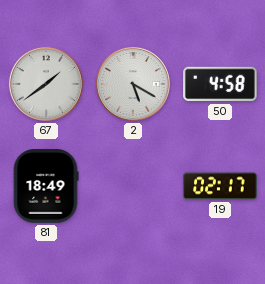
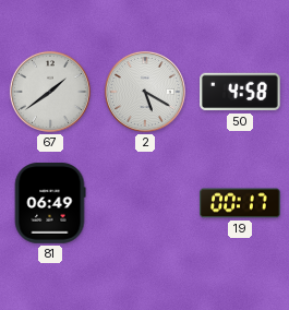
81: 18:49 -> 06:49
19: 02:17 -> 00:17
